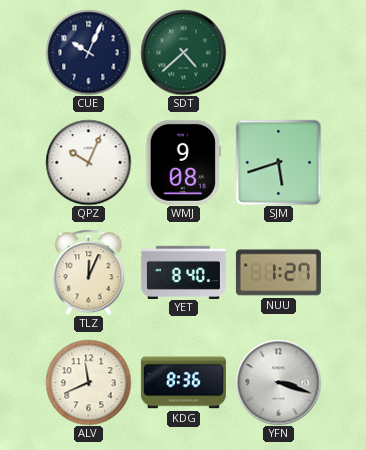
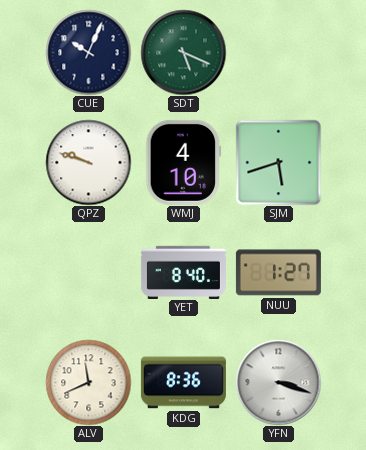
SDT: 4:38 -> 5:19
QPZ: 10:04 -> 9:48
WMJ: 9:08 -> 4:10
TLZ: 12:04 -> none
